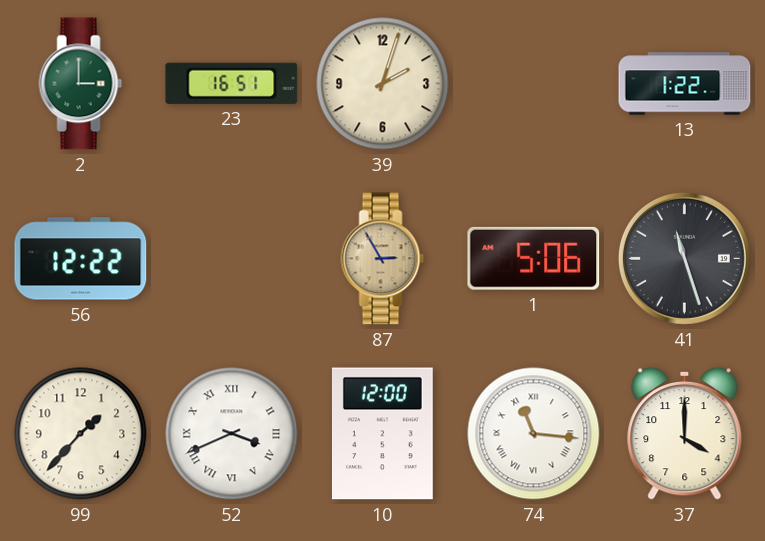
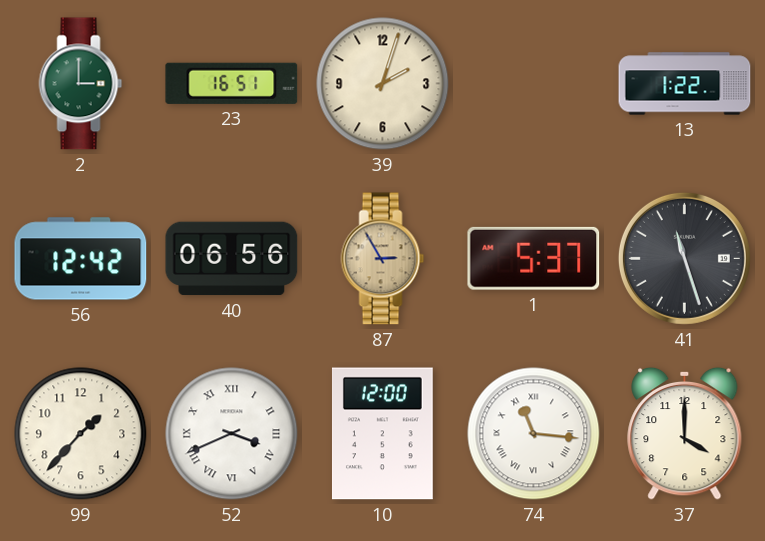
56: 12:22 -> 12:42
40: none -> 06:56
1: 5:06 -> 5:37
